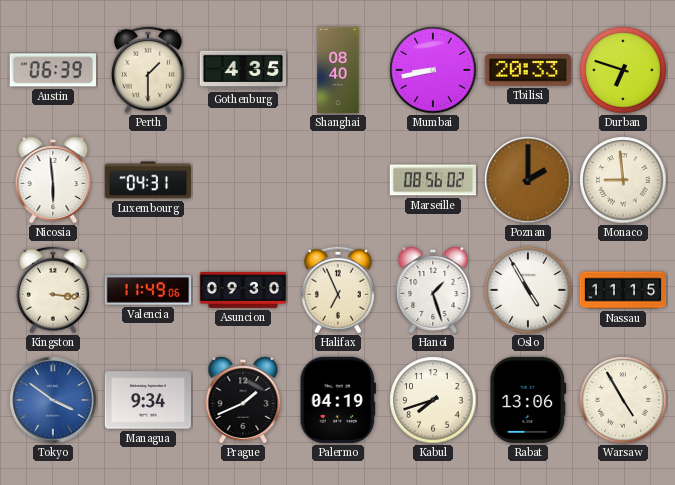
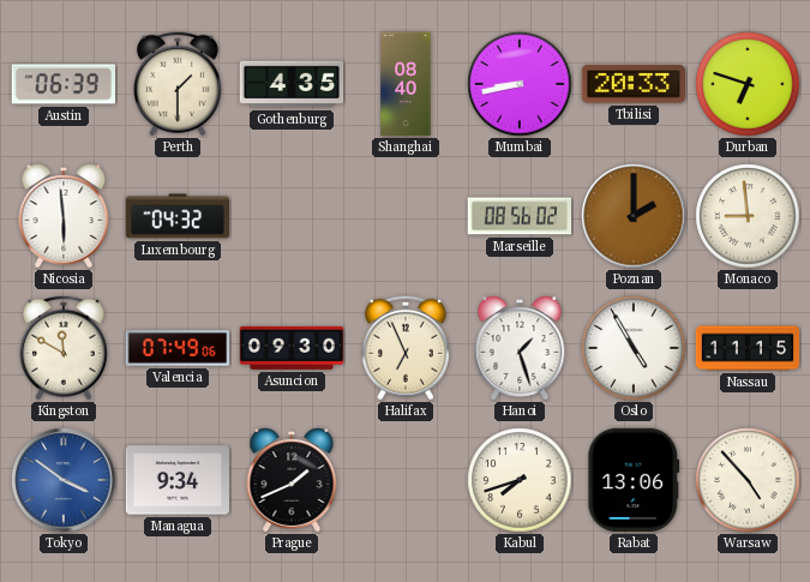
Luxembourg: 04:31 -> 04:32
Kingston: 3:16 -> 11:50
Valencia: 11:49 -> 07:49
Palermo: 04:19 -> none
Warsaw: 4:55 -> 4:53
